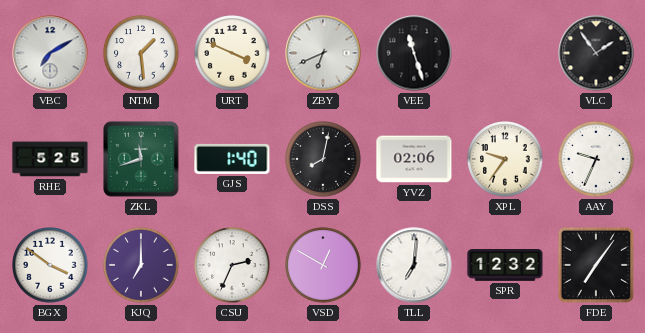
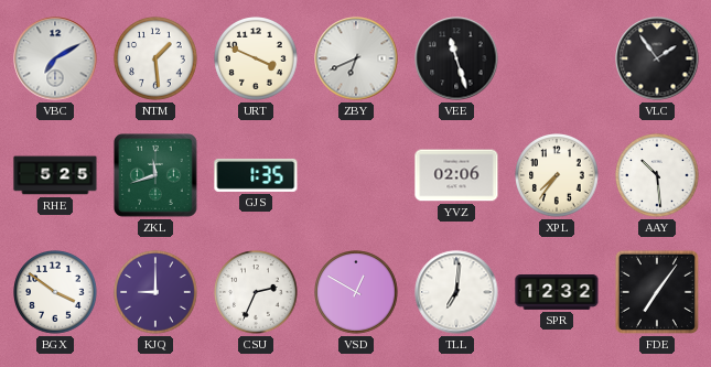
GJS: 1:40 -> 1:35
DSS: 8:02 -> none
XPL: 9:36 -> 7:36
AAY: 9:34 -> 10:29
KJQ: 7:00 -> 9:00
